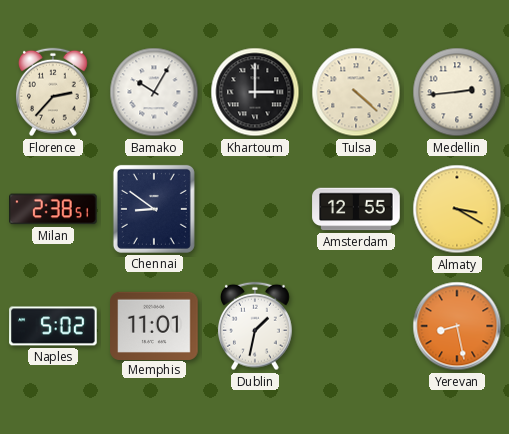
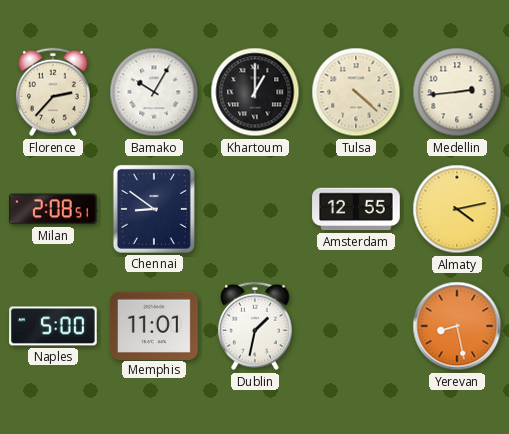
Khartoum: 3:00 -> 1:00
Milan: 2:38 -> 2:08
Almaty: 3:20 -> 4:13
Naples: 5:02 -> 5:00
